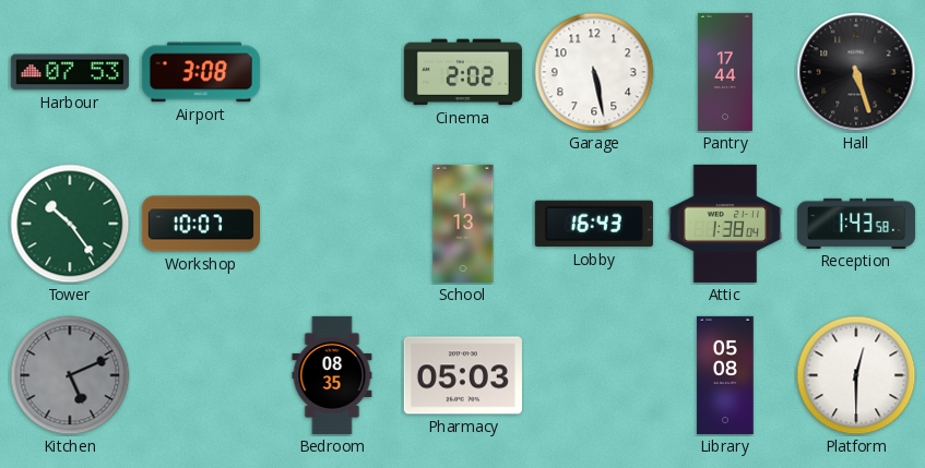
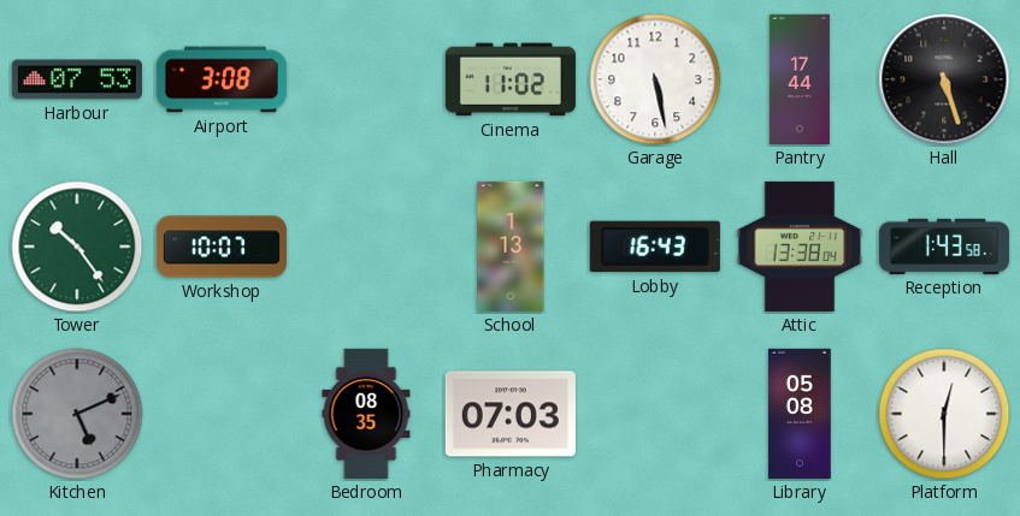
Cinema: 2:02 -> 11:02
Attic: 1:38 -> 13:38
Pharmacy: 05:03 -> 07:03
